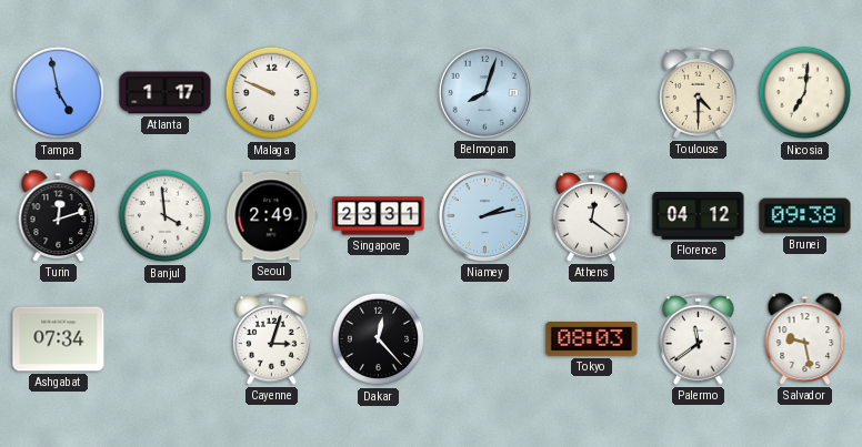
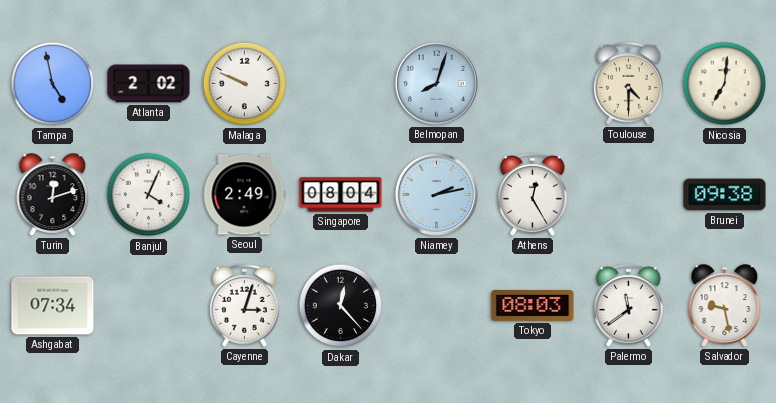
Atlanta: 1:17 -> 2:02
Banjul: 3:59 -> 4:04
Singapore: 23:31 -> 08:04
Athens: 12:21 -> 12:25
Florence: 04:12 -> none
